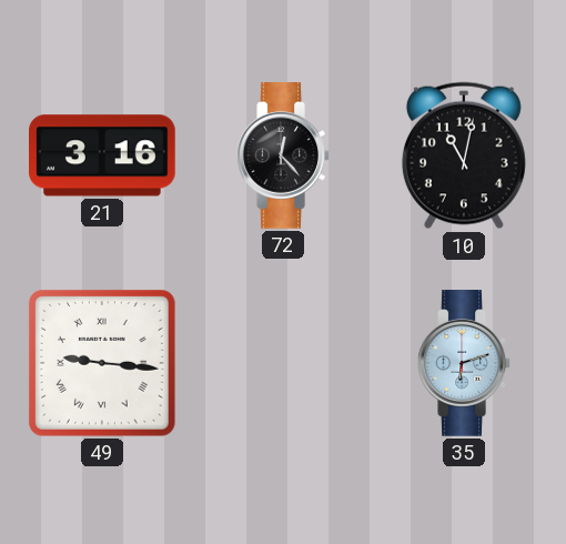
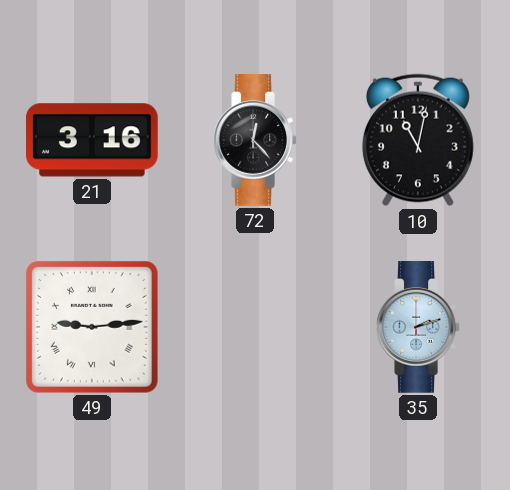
49: 9:16 -> 9:14
35: 6:12 -> 2:12
